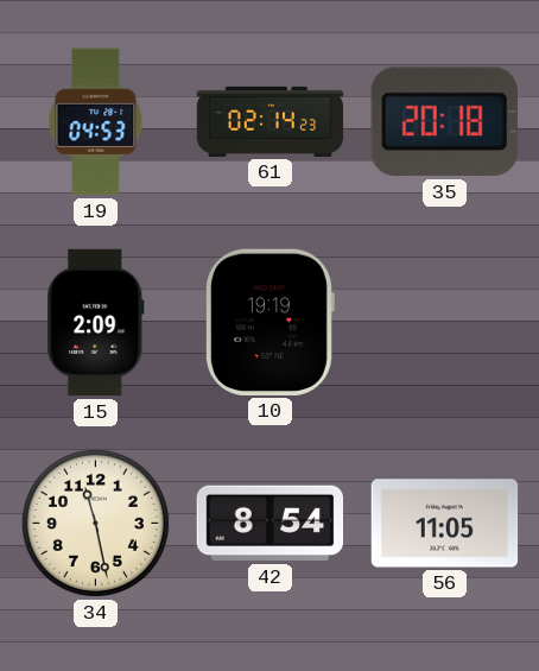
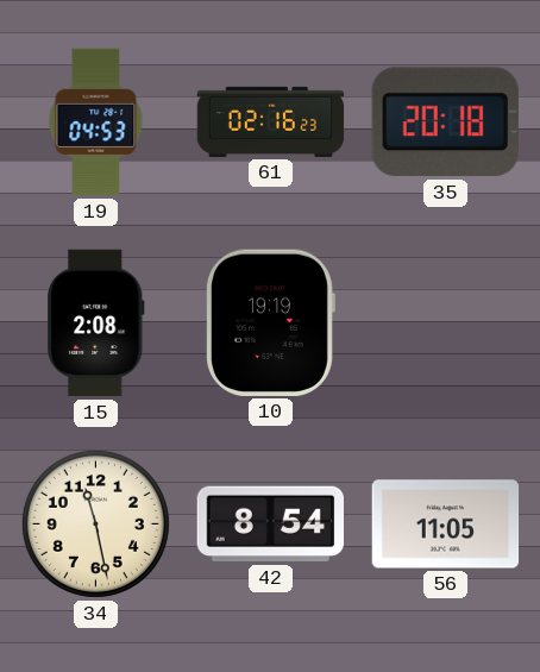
61: 02:14 -> 02:16
15: 2:09 -> 2:08
